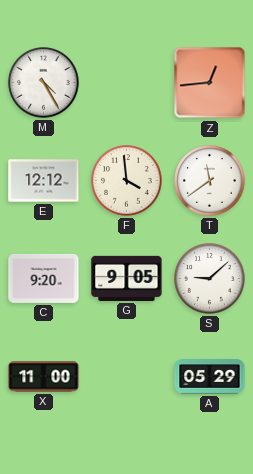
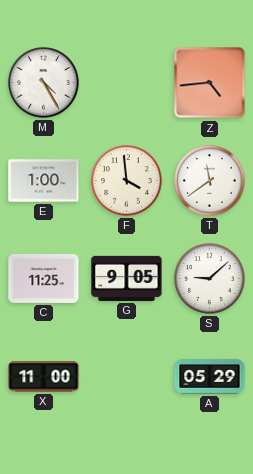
Z: 12:44 -> 4:44
E: 12:12 -> 1:00
C: 9:20 -> 11:25
